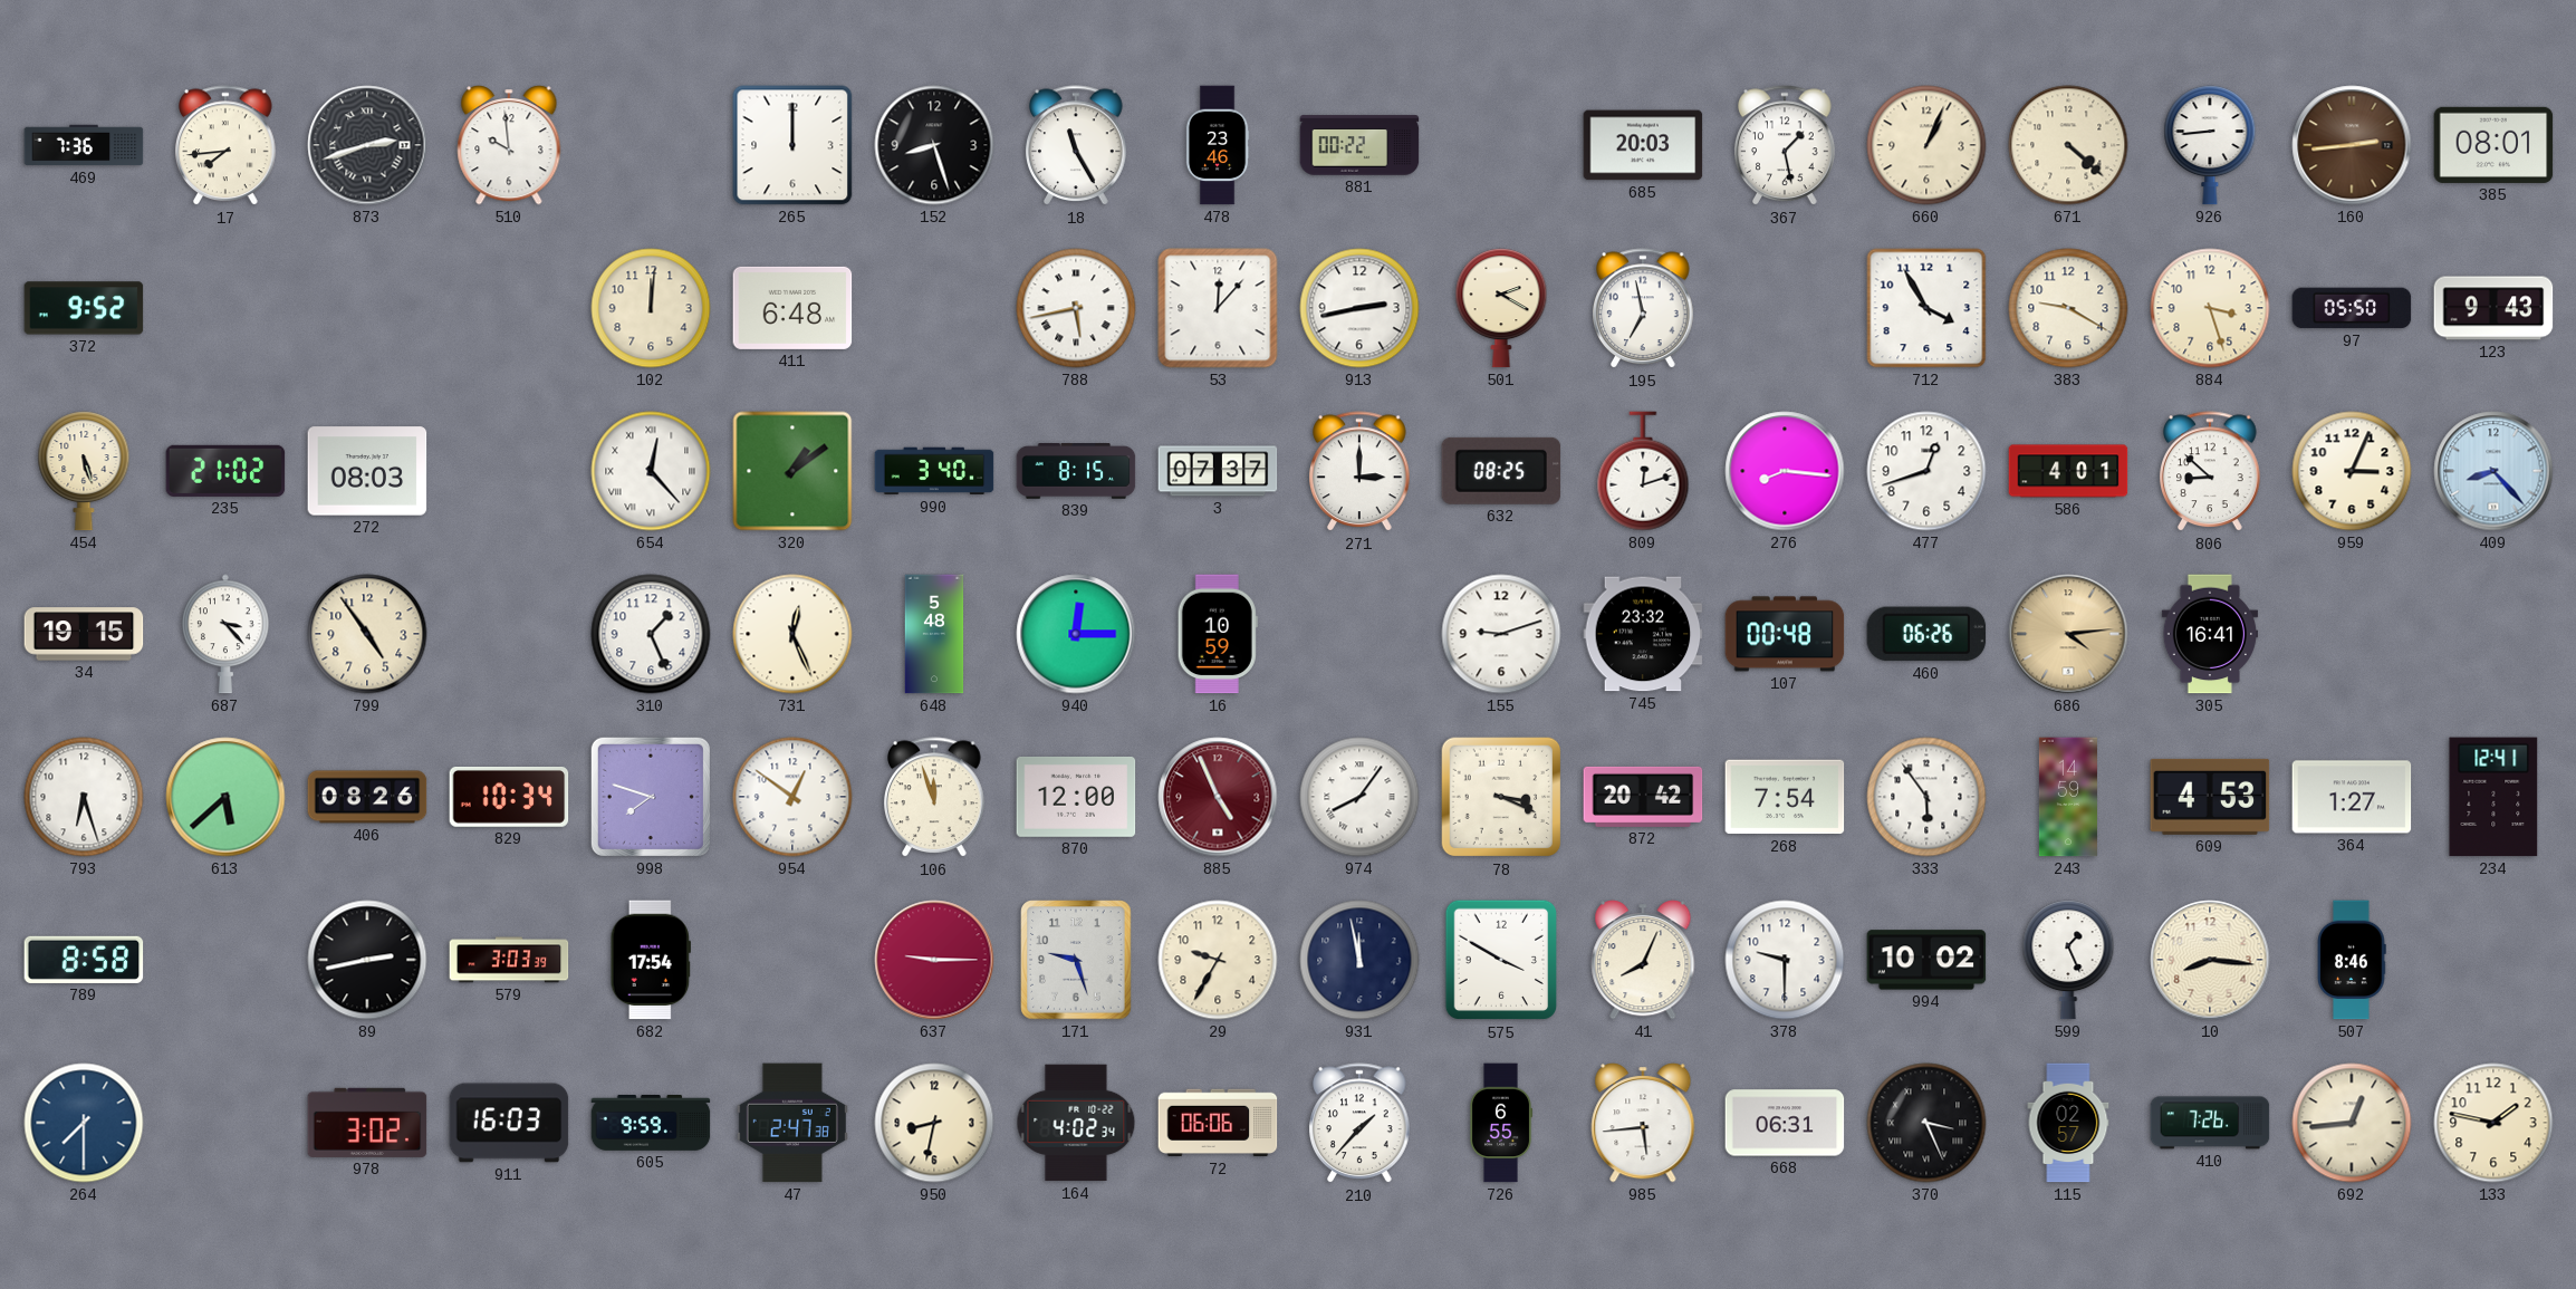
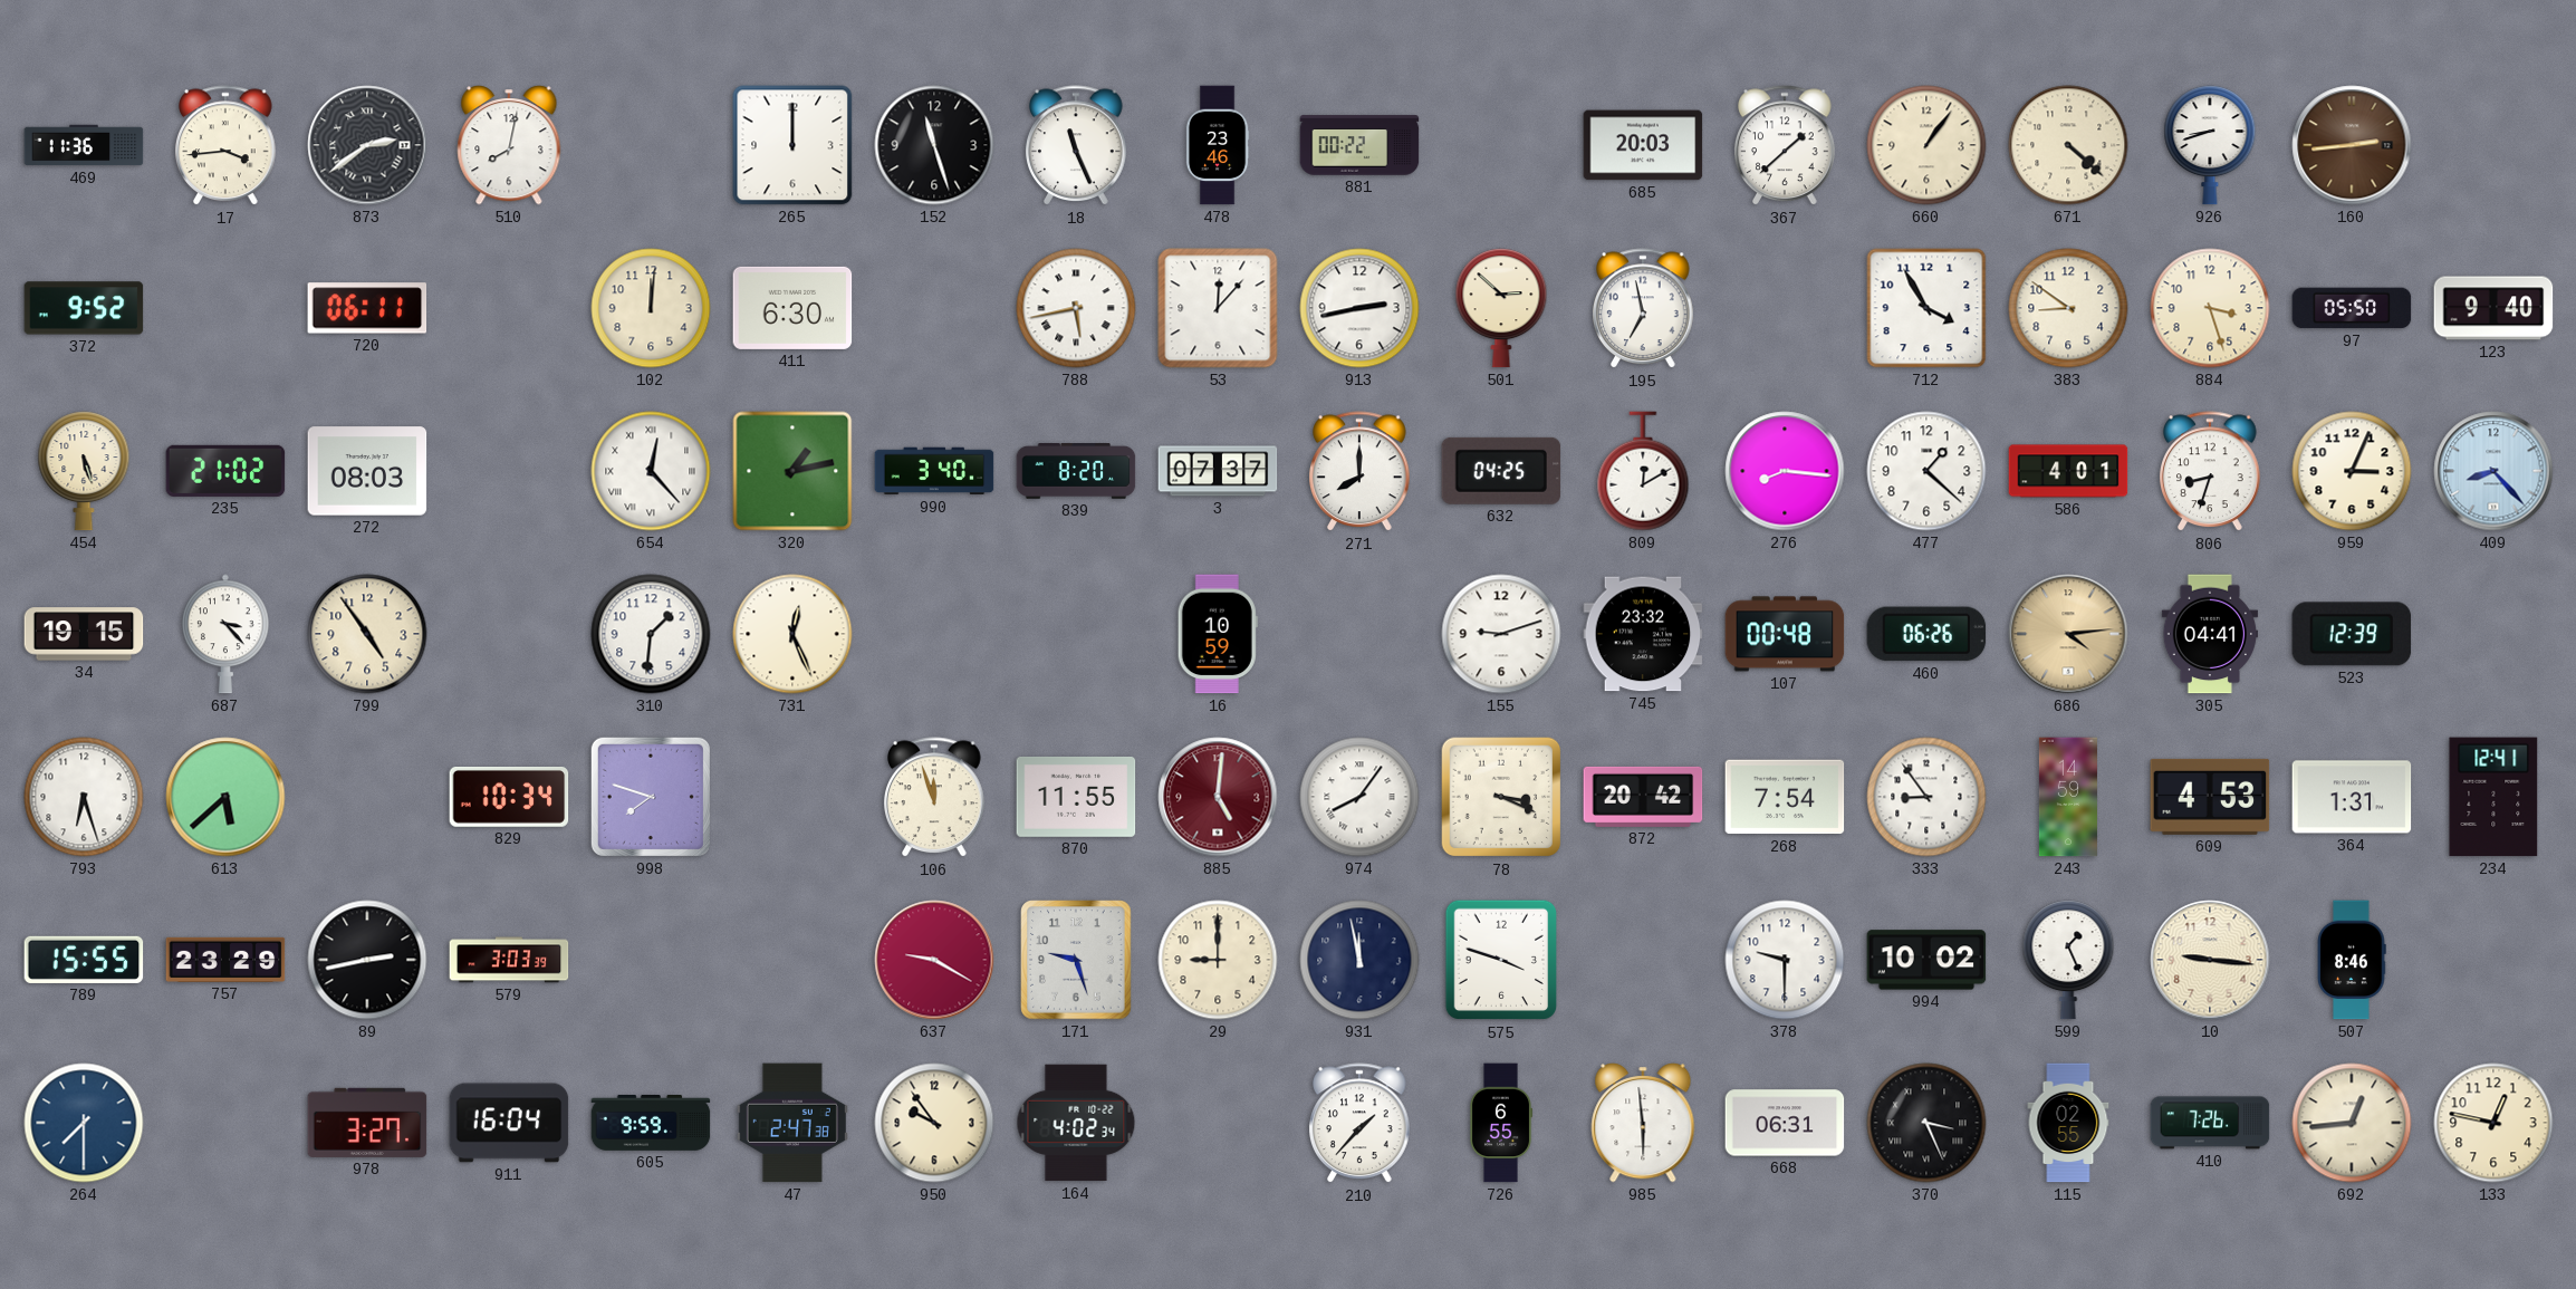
469: 7:36 -> 11:36
17: 7:44 -> 3:44
873: 2:42 -> 2:39
510: 9:59 -> 8:02
152: 8:27 -> 11:27
18: 11:25 -> 11:26
367: 1:28 -> 1:38
660: 1:04 -> 1:06
926: 8:44 -> 8:42
385: 08:01 -> none
720: none -> 06:11
411: 6:48 -> 6:30
501: 2:20 -> 2:52
383: 9:20 -> 8:51
123: 9:43 -> 9:40
320: 1:09 -> 1:13
839: 8:15 -> 8:20
271: 3:00 -> 8:00
632: 08:25 -> 04:25
809: 12:12 -> 12:10
477: 12:42 -> 1:22
806: 8:52 -> 8:33
310: 1:26 -> 1:31
648: 5:48 -> none
940: 12:15 -> none
305: 16:41 -> 04:41
523: none -> 12:39
406: 08:26 -> none
954: 12:51 -> none
870: 12:00 -> 11:55
885: 4:56 -> 5:01
333: 5:54 -> 8:54
364: 1:27 -> 1:31
789: 8:58 -> 15:55
757: none -> 23:29
682: 17:54 -> none
637: 9:15 -> 9:20
29: 9:35 -> 9:00
575: 3:50 -> 3:48
41: 8:04 -> none
10: 8:16 -> 9:16
978: 3:02 -> 3:27
911: 16:03 -> 16:04
950: 8:32 -> 9:54
72: 06:06 -> none
985: 5:44 -> 5:59
115: 02:57 -> 02:55
133: 1:47 -> 12:47
